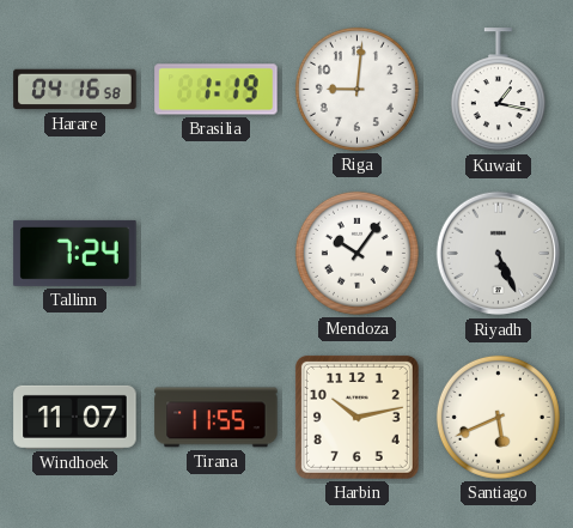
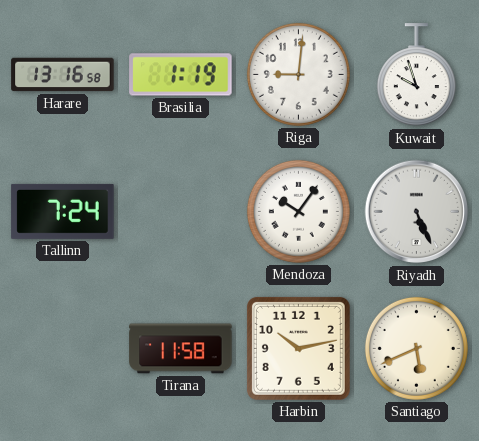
Harare: 04:16 -> 13:16
Kuwait: 1:17 -> 9:57
Windhoek: 11:07 -> none
Tirana: 11:55 -> 11:58
